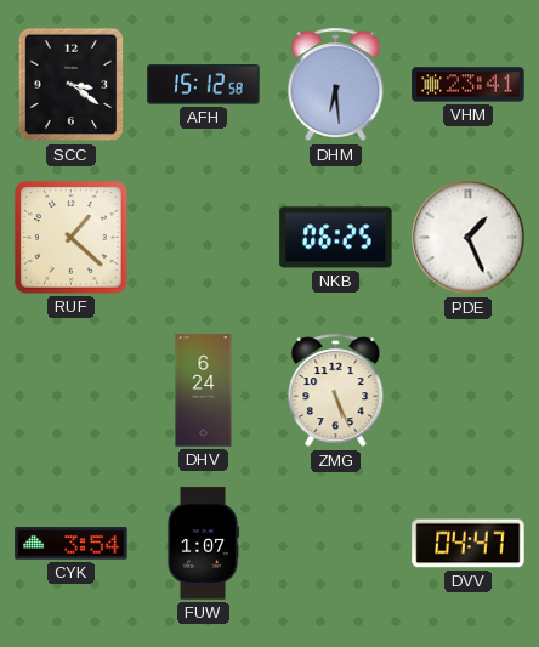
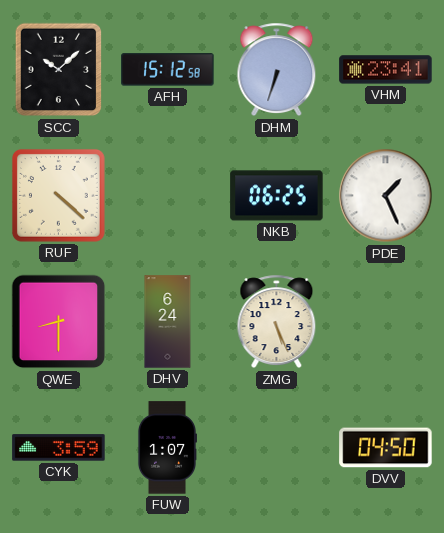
SCC: 3:21 -> 10:08
DHM: 6:29 -> 6:33
RUF: 1:22 -> 4:22
QWE: none -> 8:30
CYK: 3:54 -> 3:59
DVV: 04:47 -> 04:50
